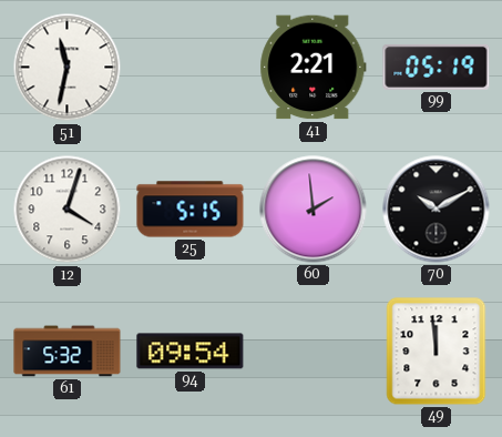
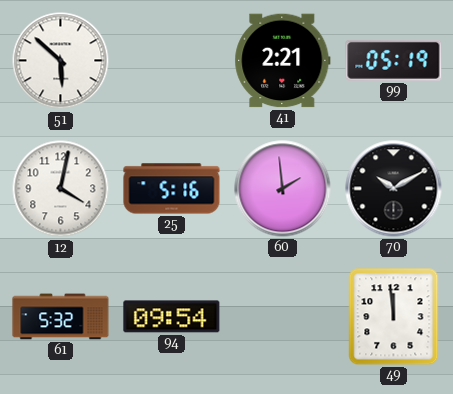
51: 11:32 -> 5:52
12: 4:03 -> 4:02
25: 5:15 -> 5:16
